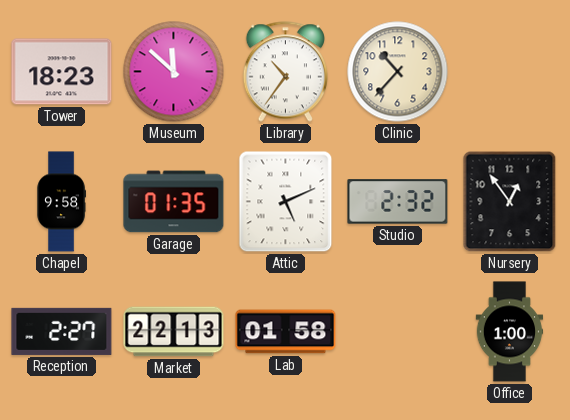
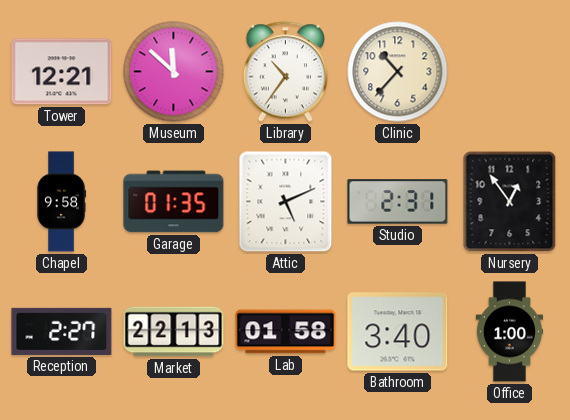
Tower: 18:23 -> 12:21
Studio: 2:32 -> 2:31
Bathroom: none -> 3:40
